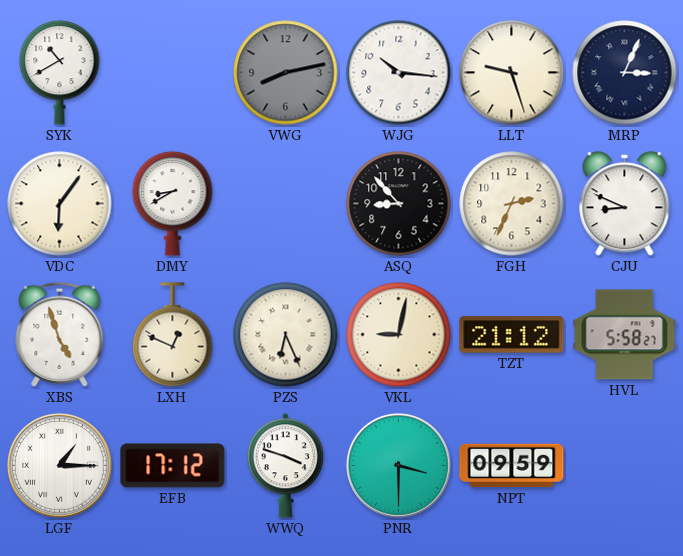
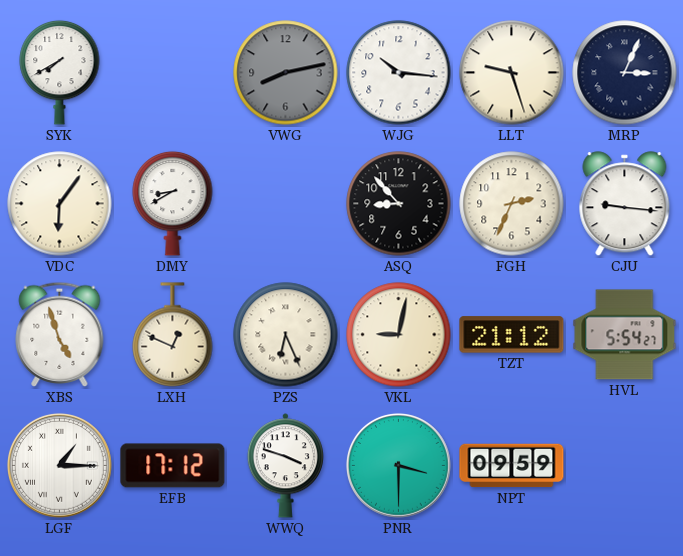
SYK: 10:40 -> 7:40
CJU: 8:49 -> 9:16
HVL: 5:58 -> 5:54
